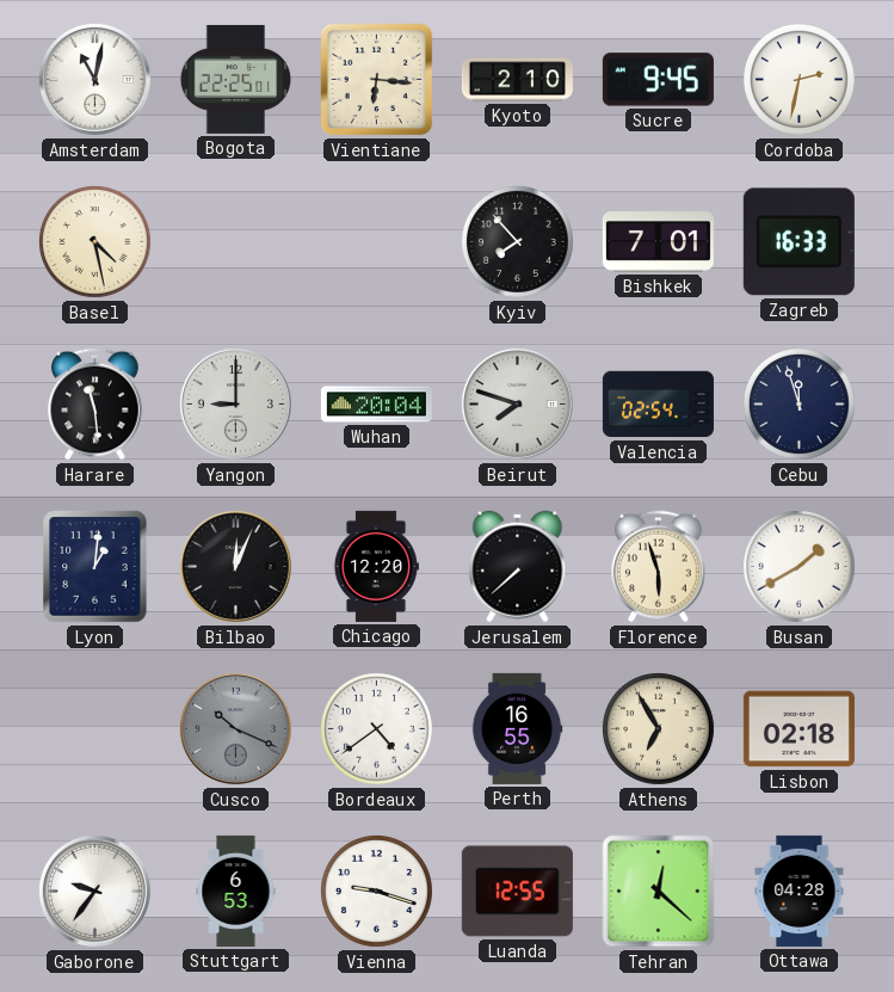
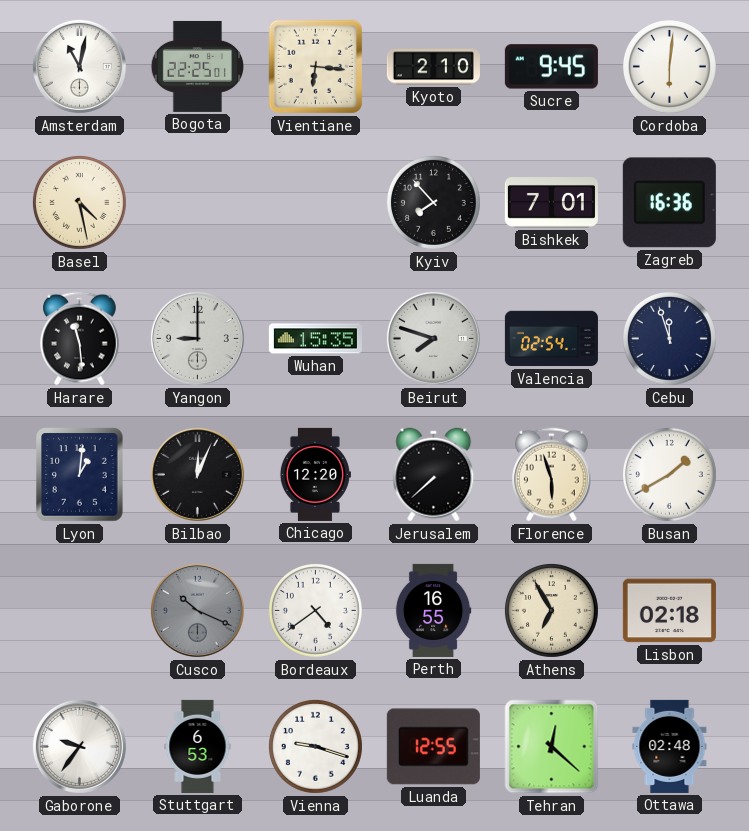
Cordoba: 2:32 -> 6:01
Zagreb: 16:33 -> 16:36
Wuhan: 20:04 -> 15:35
Ottawa: 04:28 -> 02:48
